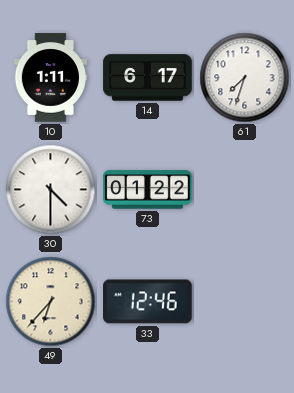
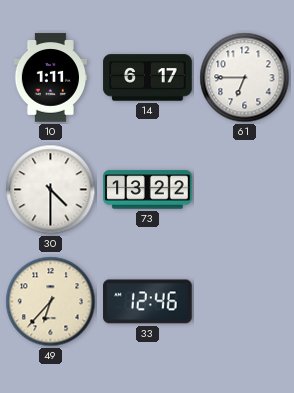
61: 7:33 -> 6:45
73: 01:22 -> 13:22
